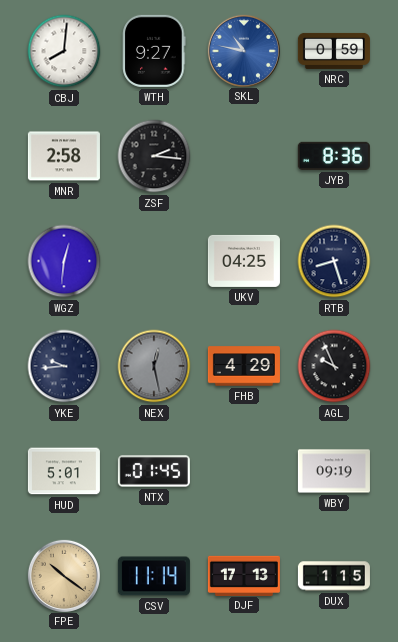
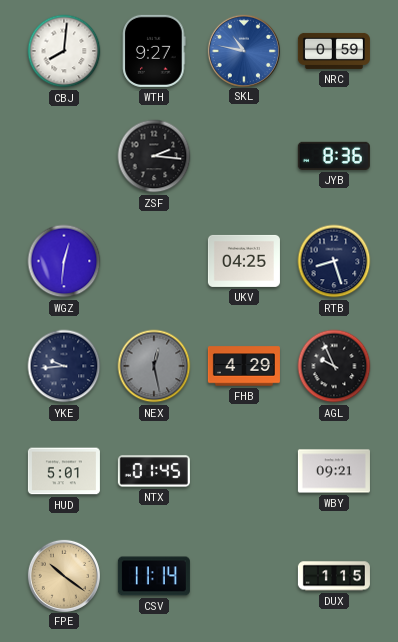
MNR: 2:58 -> none
WBY: 09:19 -> 09:21
DJF: 17:13 -> none
